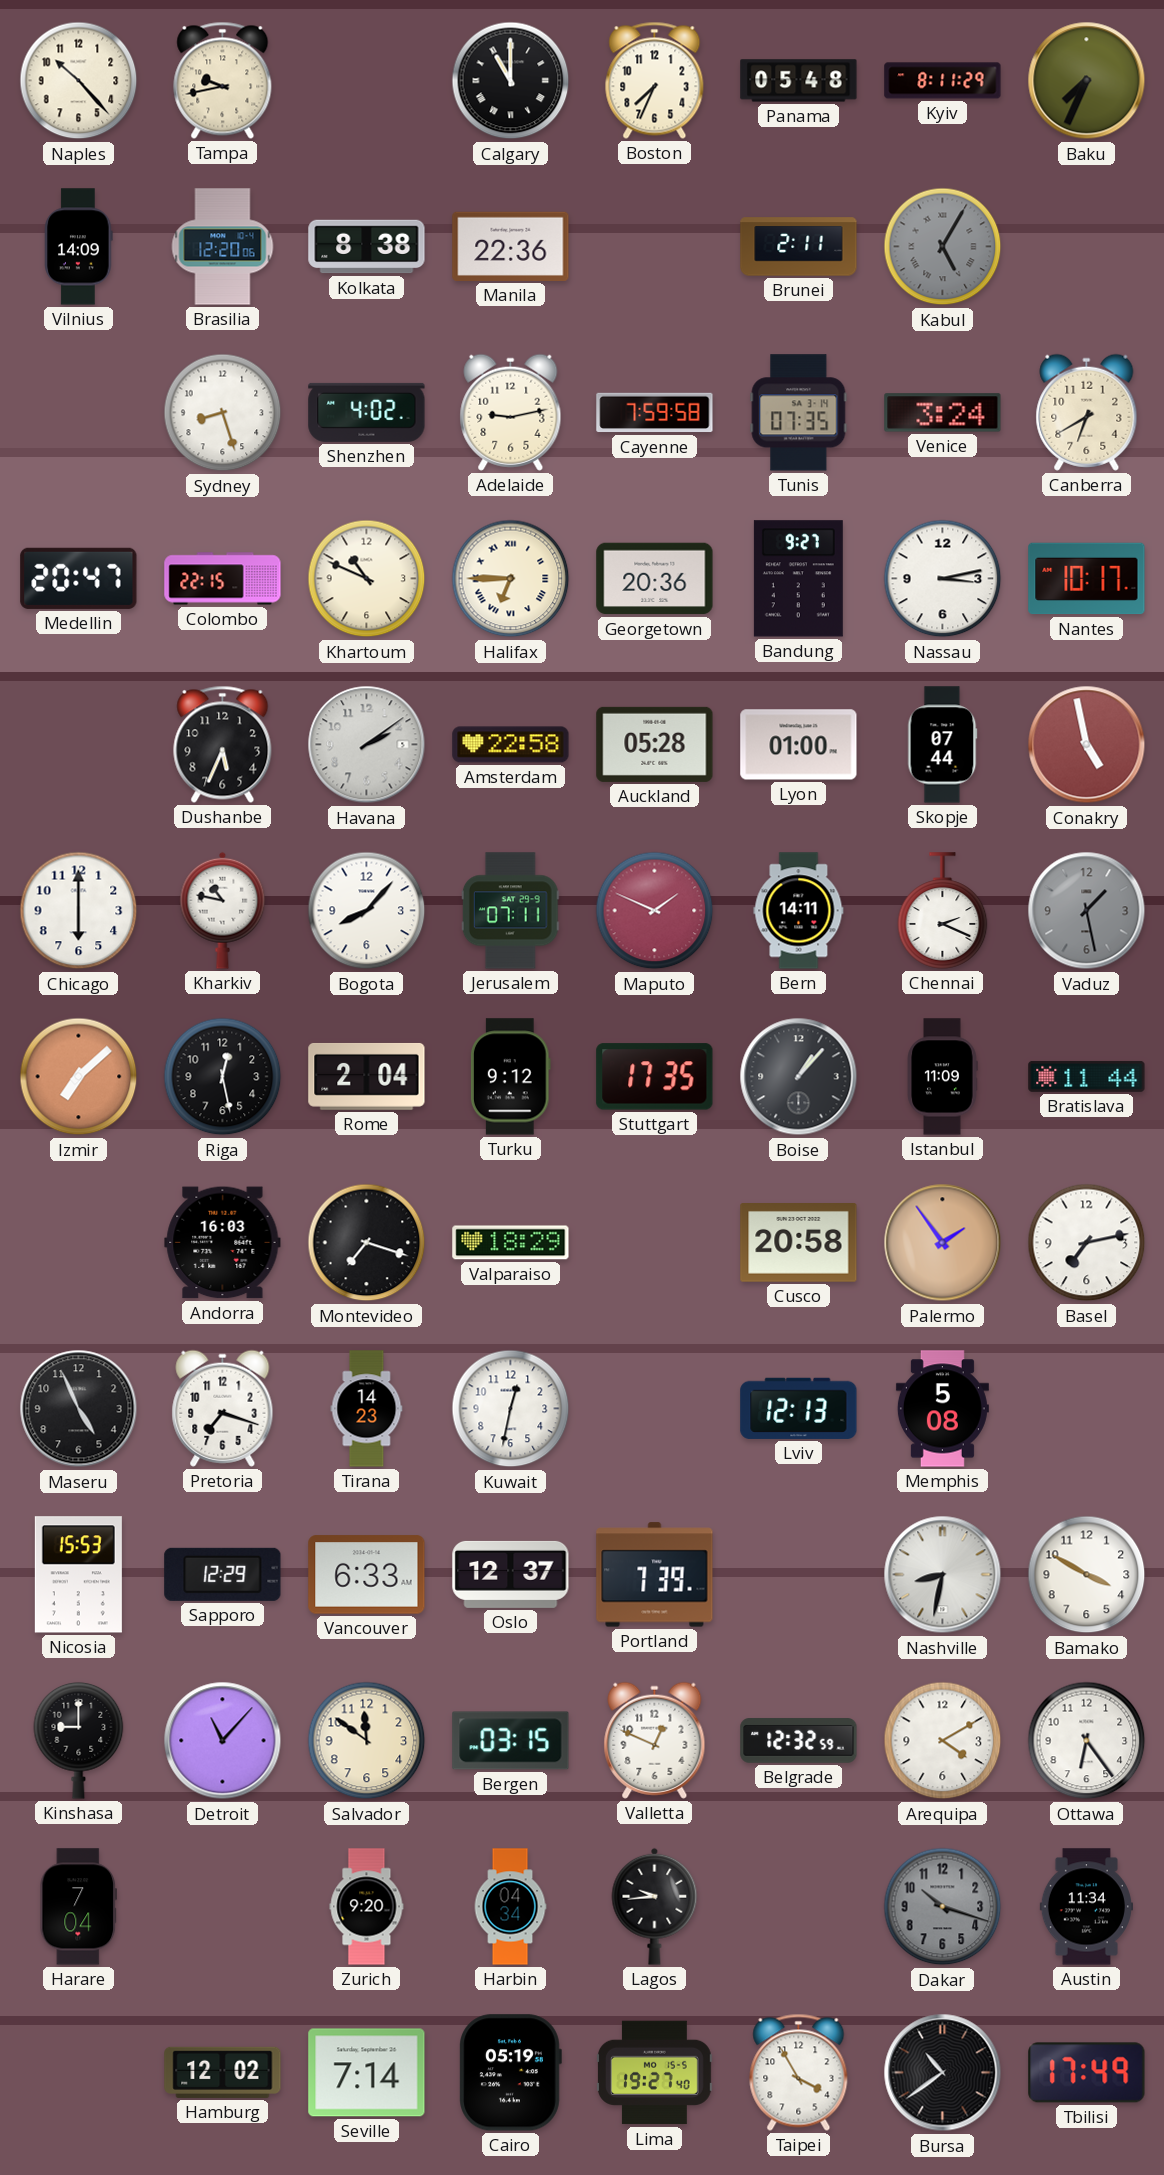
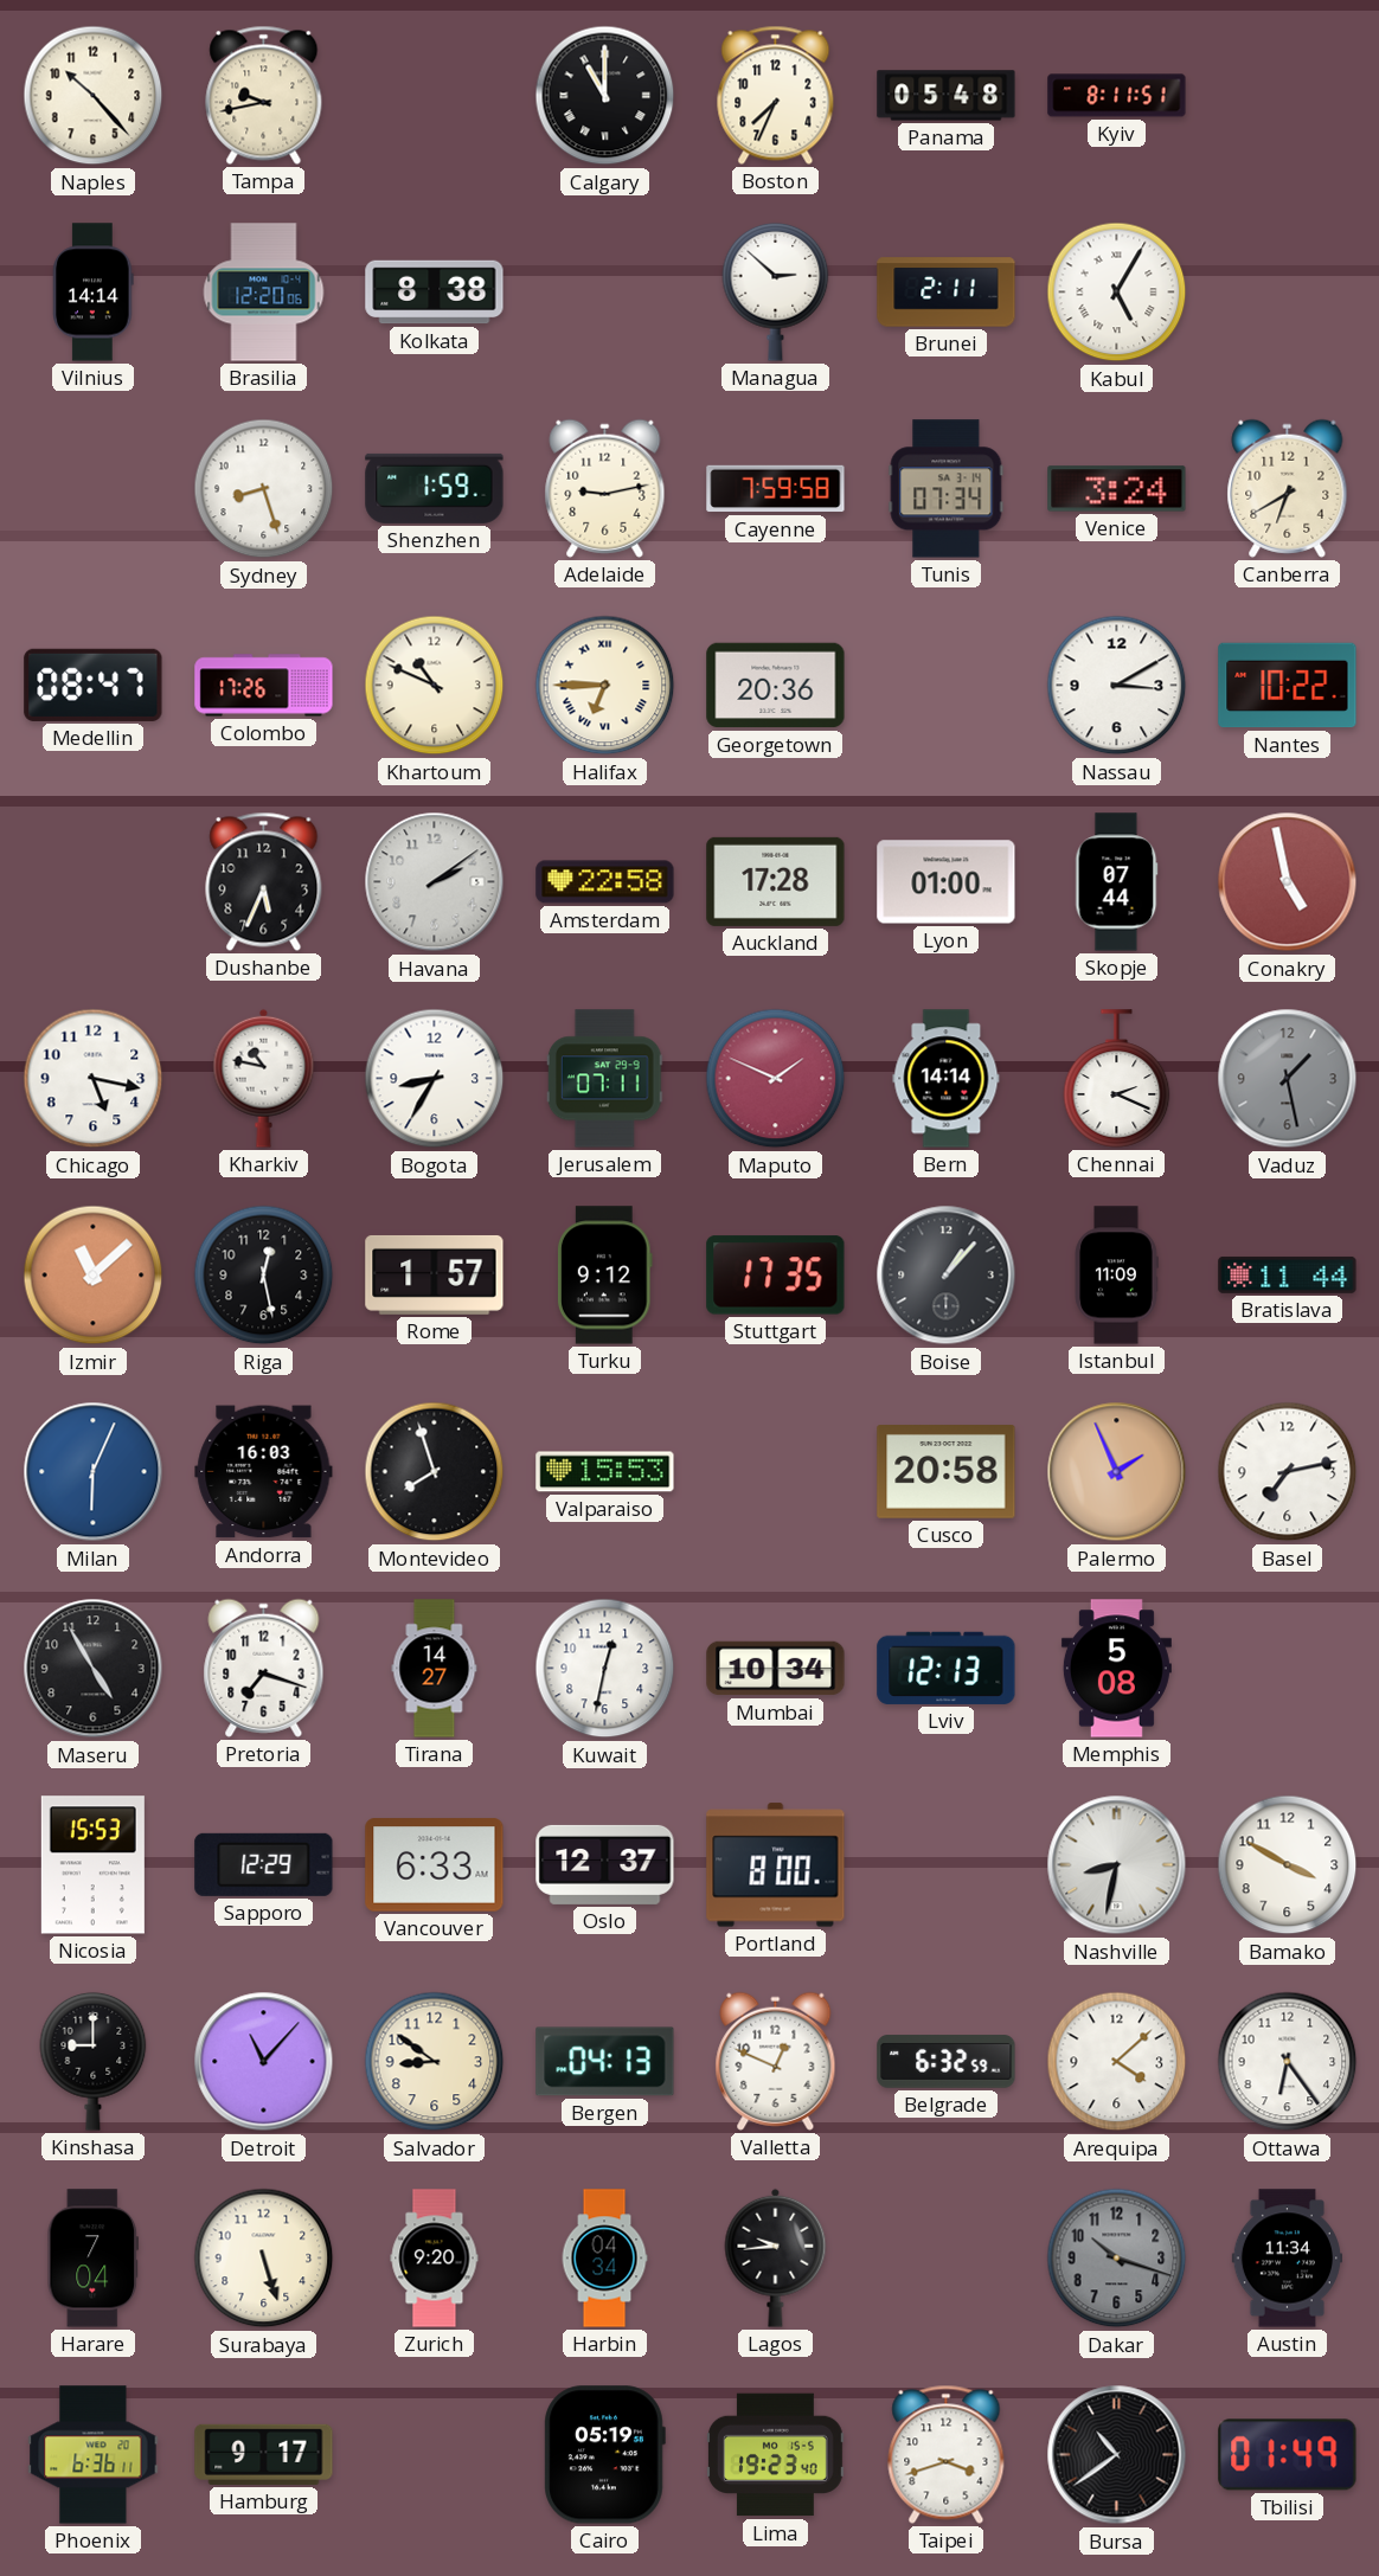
Kyiv: 8:11:29 -> 8:11:51
Baku: 7:34 -> none
Vilnius: 14:09 -> 14:14
Manila: 22:36 -> none
Managua: none -> 2:52
Kabul dial: grey -> white
Shenzhen: 4:02 -> 1:59
Tunis: 07:35 -> 07:34
Medellin: 20:47 -> 08:47
Colombo: 22:15 -> 17:26
Bandung: 9:27 -> none
Nassau: 3:13 -> 3:10
Nantes: 10:17 -> 10:22
Auckland: 05:28 -> 17:28
Chicago: 6:00 -> 5:17
Bogota: 8:07 -> 8:35
Bern: 14:11 -> 14:14
Izmir: 7:08 -> 11:08
Rome: 2:04 -> 1:57
Milan: none -> 6:04
Montevideo: 7:18 -> 7:57
Valparaiso: 18:29 -> 15:53
Palermo: 1:54 -> 1:56
Maseru: 4:56 -> 4:55
Tirana: 14:23 -> 14:27
Mumbai: none -> 10:34
Portland: 7:39 -> 8:00
Salvador: 11:51 -> 8:51
Bergen: 03:15 -> 04:13
Belgrade: 12:32 -> 6:32
Arequipa: 4:10 -> 4:08
Surabaya: none -> 5:27
Phoenix: none -> 6:36
Hamburg: 12:02 -> 9:17
Seville: 7:14 -> none
Lima: 19:27 -> 19:23
Taipei: 3:55 -> 3:42
Tbilisi: 17:49 -> 01:49
